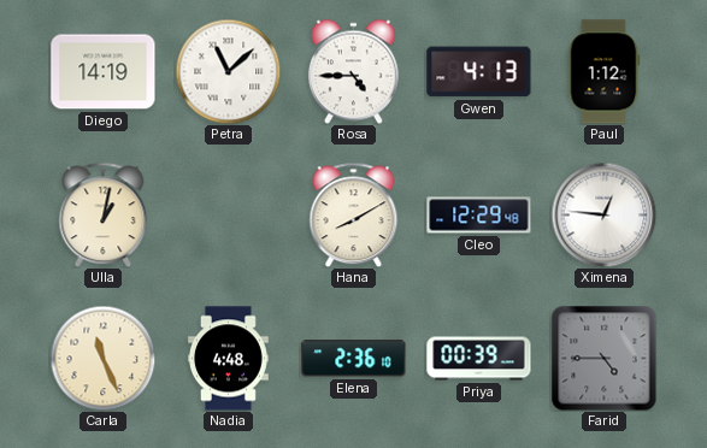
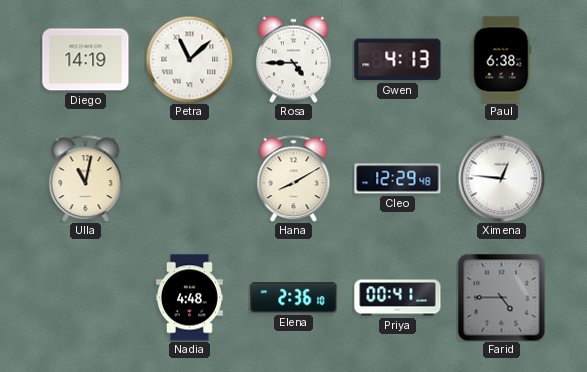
Paul: 1:12 -> 6:38
Ulla: 1:02 -> 11:02
Carla: 11:26 -> none
Priya: 00:39 -> 00:41
